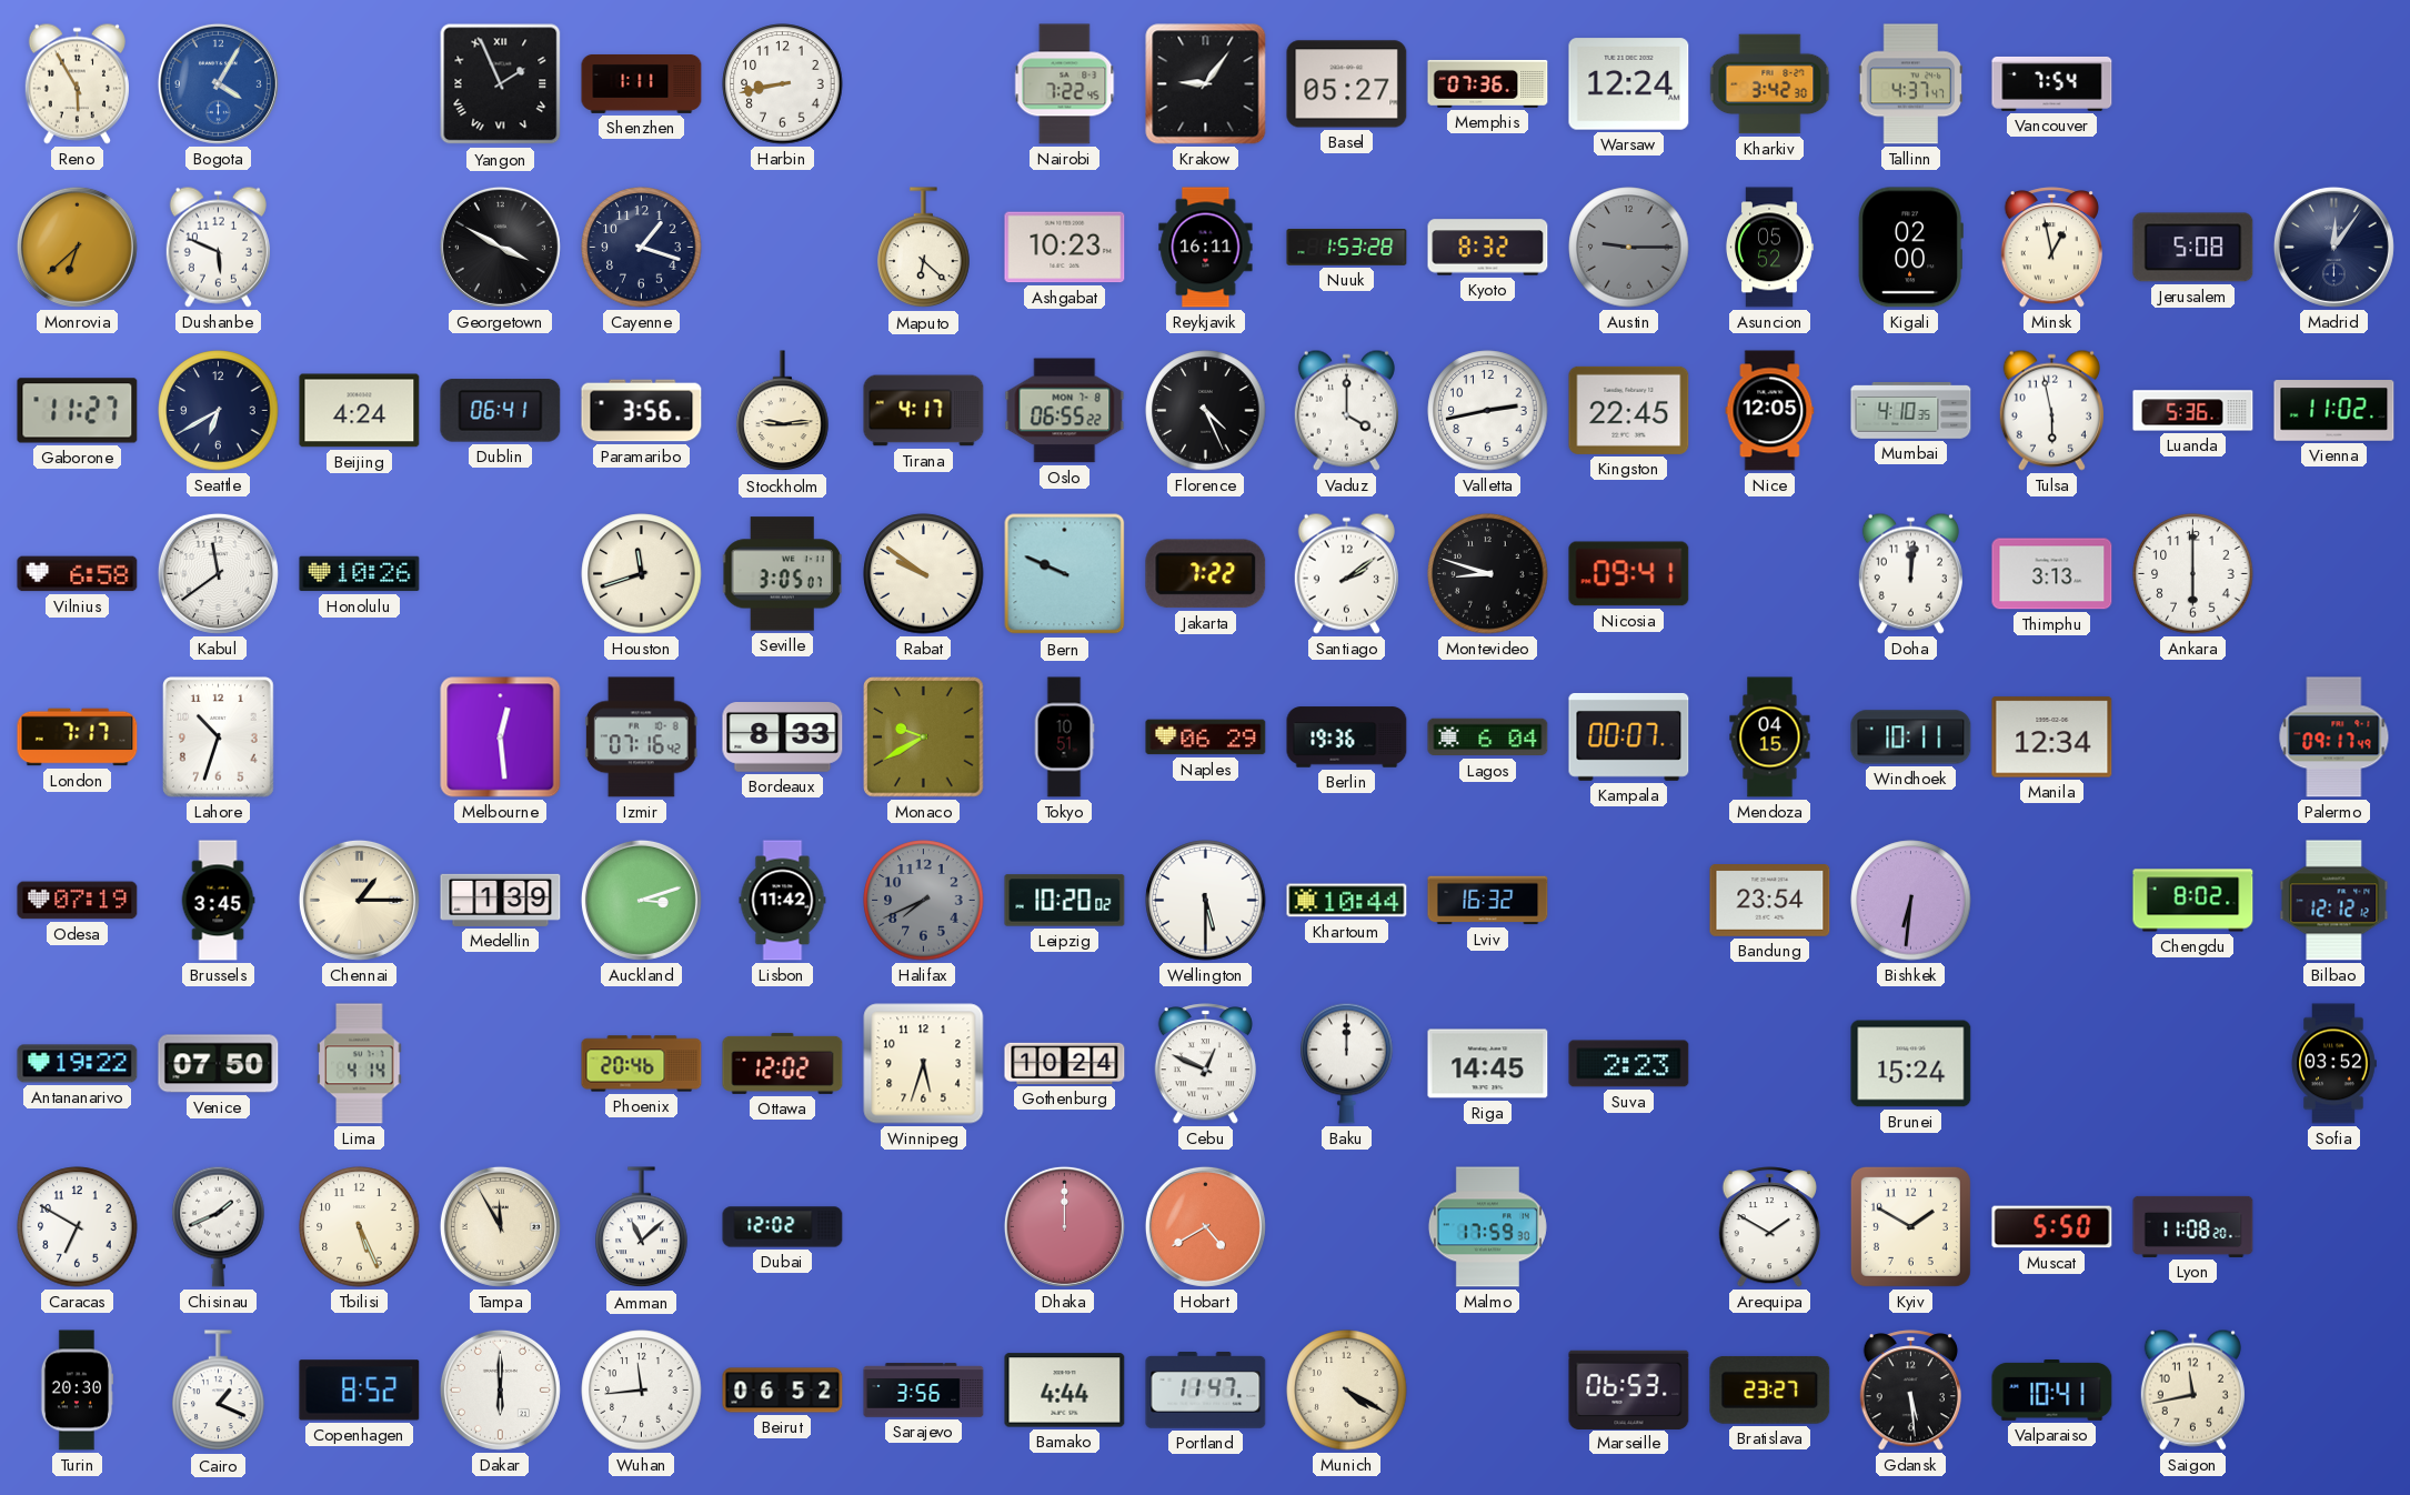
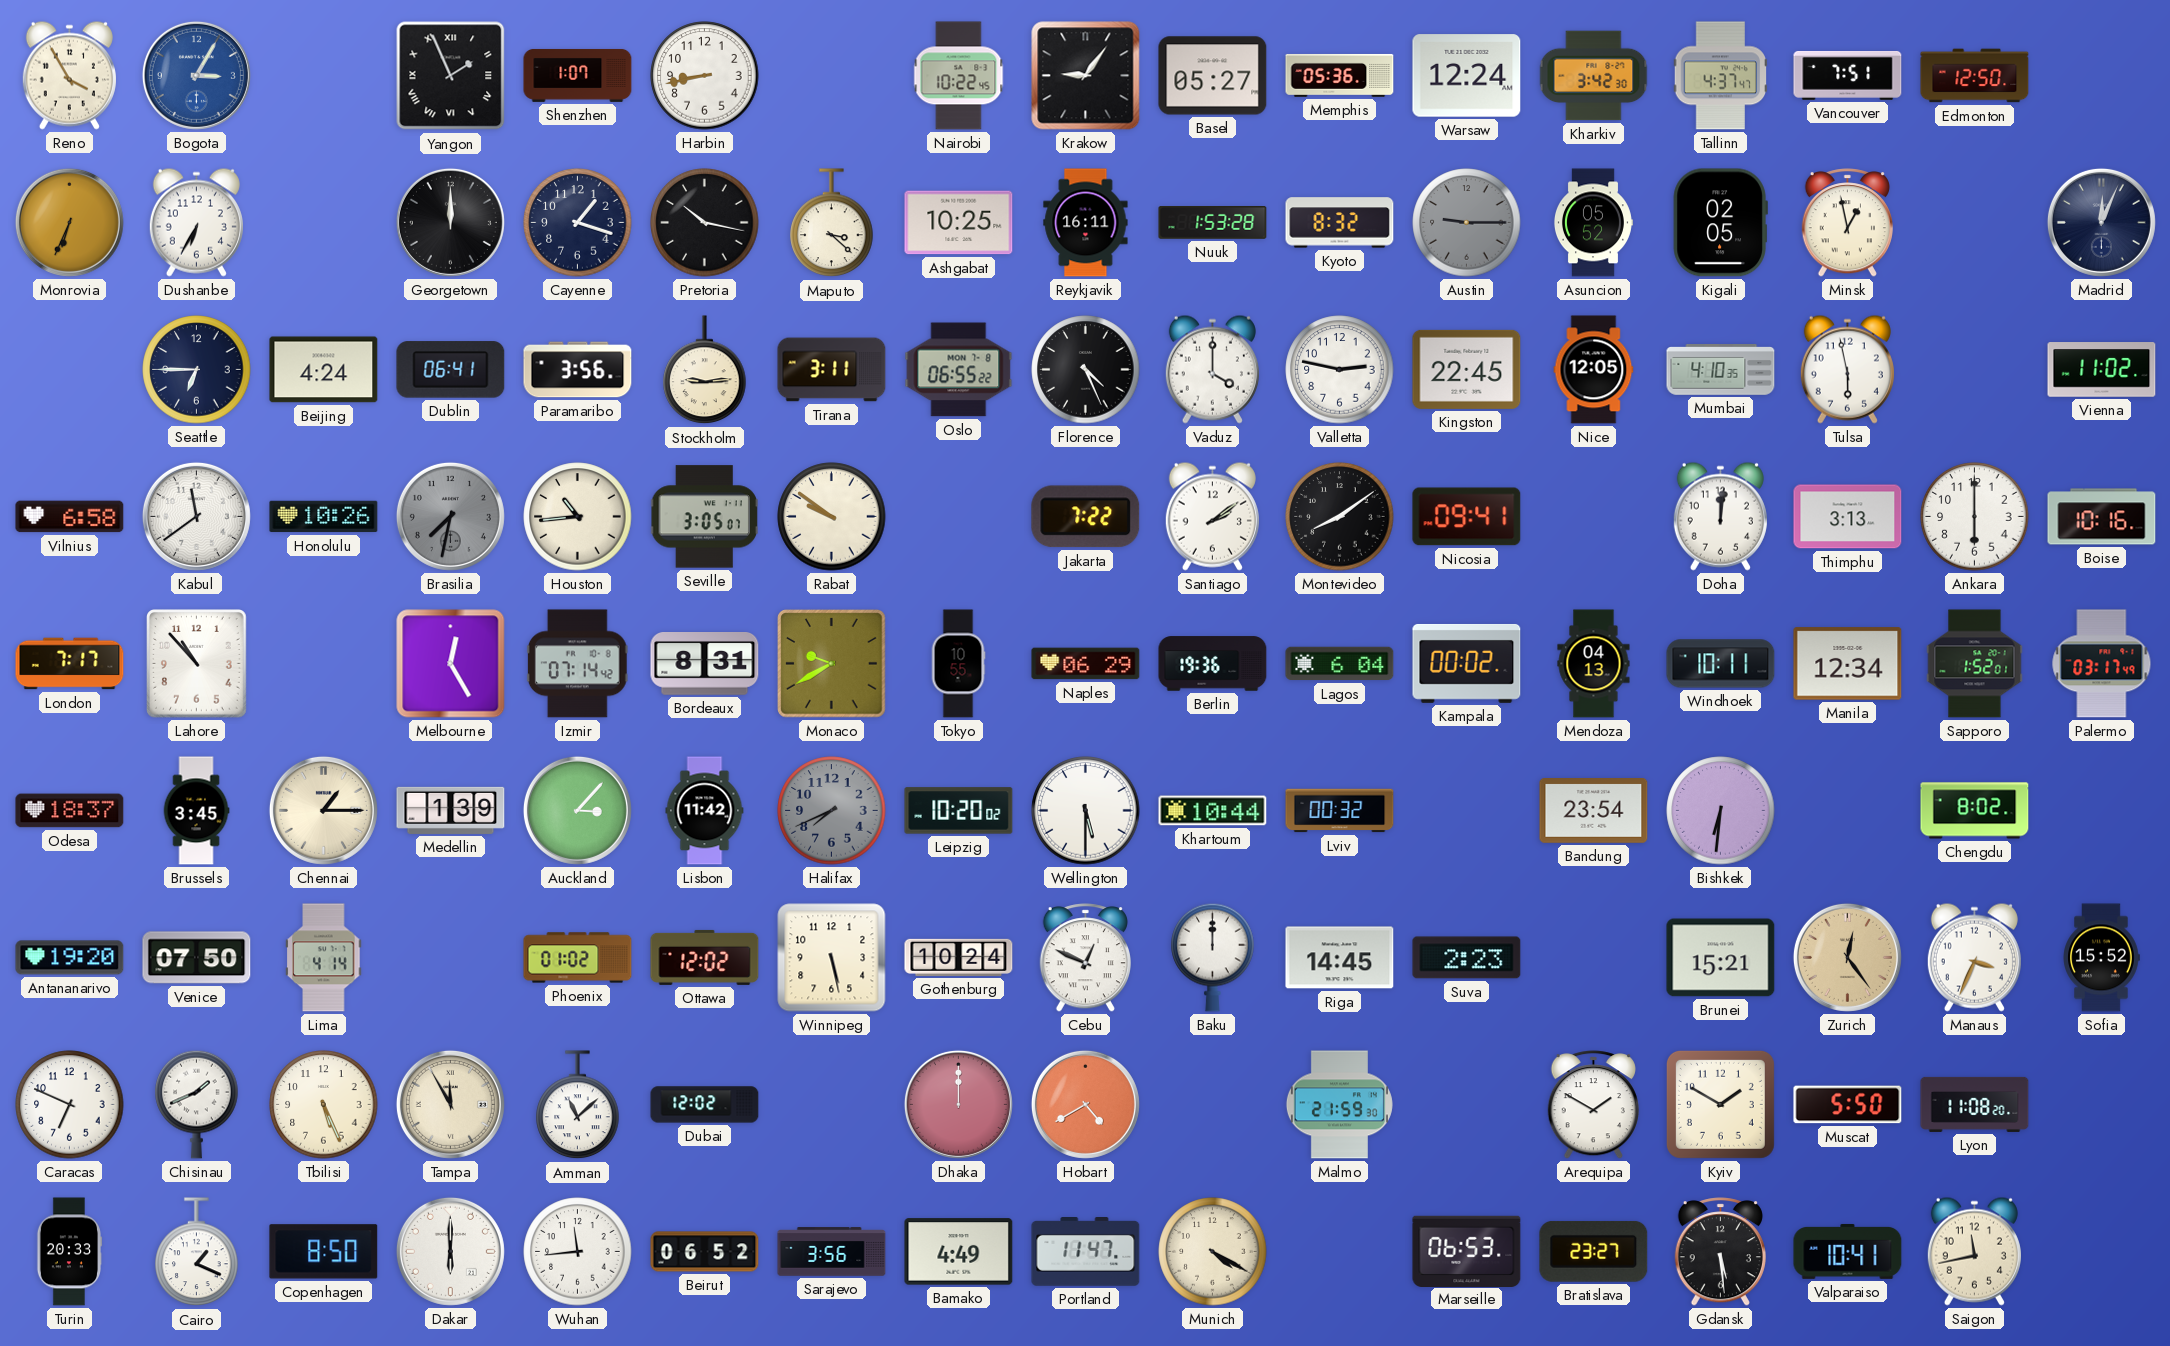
Reno: 5:55 -> 3:55
Bogota: 4:05 -> 3:05
Shenzhen: 1:11 -> 1:07
Nairobi: 7:22 -> 10:22
Memphis: 07:36 -> 05:36
Vancouver: 7:54 -> 7:51
Edmonton: none -> 12:50
Monrovia: 6:38 -> 6:34
Dushanbe: 5:49 -> 6:35
Georgetown: 3:50 -> 12:00
Pretoria: none -> 10:17
Maputo: 6:22 -> 3:22
Ashgabat: 10:23 -> 10:25
Kigali: 02:00 -> 02:05
Jerusalem: 5:08 -> none
Madrid: 12:06 -> 12:04
Gaborone: 11:27 -> none
Seattle: 6:40 -> 6:45
Tirana: 4:17 -> 3:11
Valletta: 2:43 -> 2:47
Luanda: 5:36 -> none
Brasilia: none -> 7:32
Houston: 11:42 -> 10:44
Bern: 9:49 -> none
Montevideo: 8:48 -> 8:09
Boise: none -> 10:16
Lahore: 10:33 -> 10:53
Melbourne: 12:29 -> 12:25
Izmir: 07:16 -> 07:14
Bordeaux: 8:33 -> 8:31
Tokyo: 10:51 -> 10:55
Kampala: 00:07 -> 00:02
Mendoza: 04:15 -> 04:13
Sapporo: none -> 1:52
Palermo: 09:17 -> 03:17
Odesa: 07:19 -> 18:37
Auckland: 3:12 -> 3:07
Lviv: 16:32 -> 00:32
Bilbao: 12:12 -> none
Antananarivo: 19:22 -> 19:20
Phoenix: 20:46 -> 01:02
Winnipeg: 5:33 -> 5:28
Brunei: 15:24 -> 15:21
Zurich: none -> 12:24
Manaus: none -> 3:34
Sofia: 03:52 -> 15:52
Caracas: 6:50 -> 6:49
Malmo: 17:59 -> 21:59
Turin: 20:30 -> 20:33
Copenhagen: 8:52 -> 8:50
Bamako: 4:44 -> 4:49
